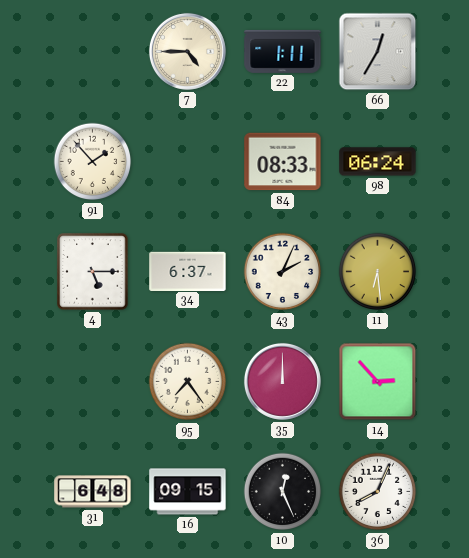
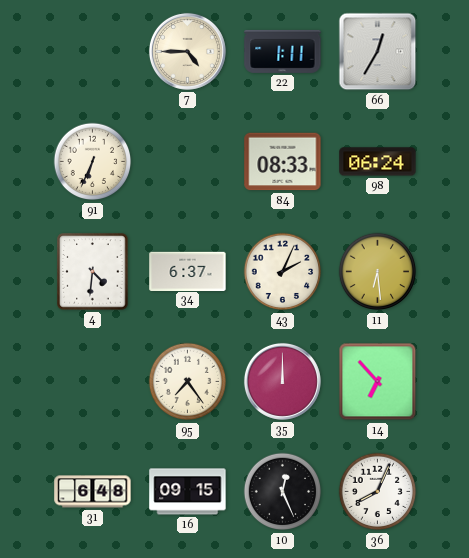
91: 1:53 -> 6:34
4: 5:15 -> 4:31
14: 2:53 -> 6:53
